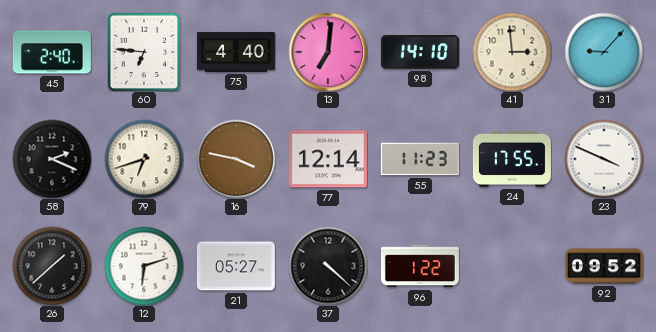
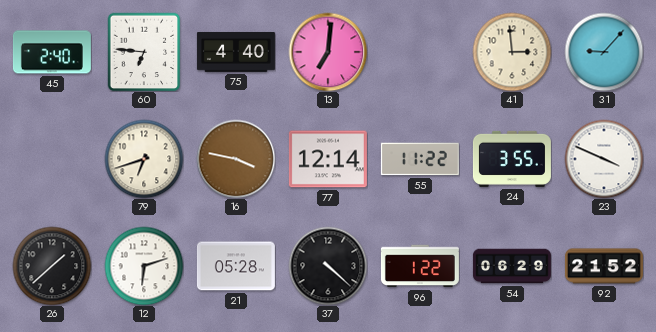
98: 14:10 -> none
58: 2:19 -> none
55: 11:23 -> 11:22
24: 17:55 -> 3:55
21: 05:27 -> 05:28
54: none -> 06:29
92: 09:52 -> 21:52
